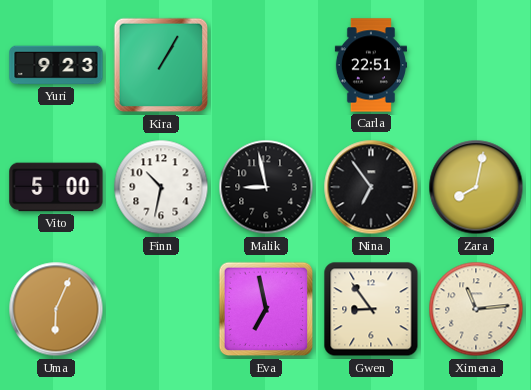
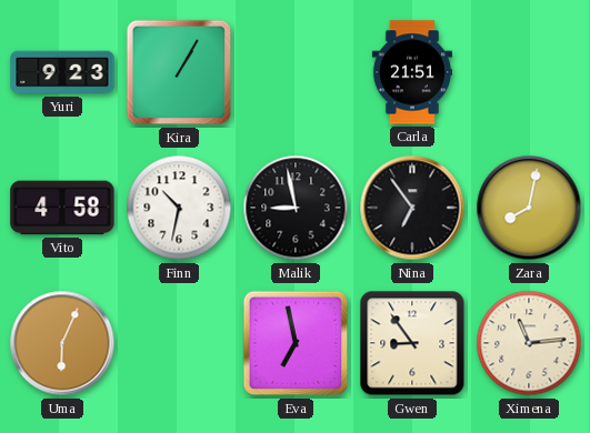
Carla: 22:51 -> 21:51
Vito: 5:00 -> 4:58
